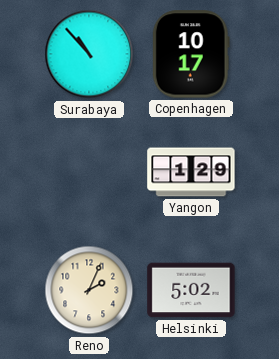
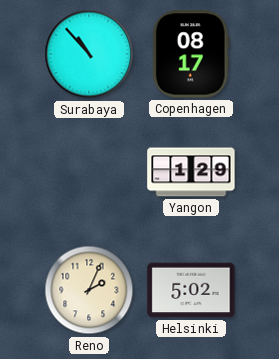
Copenhagen: 10:17 -> 08:17
